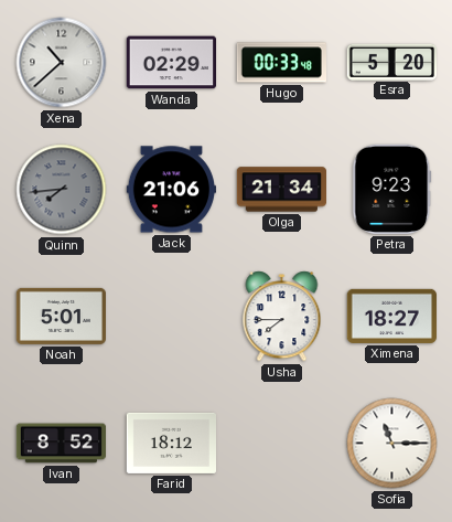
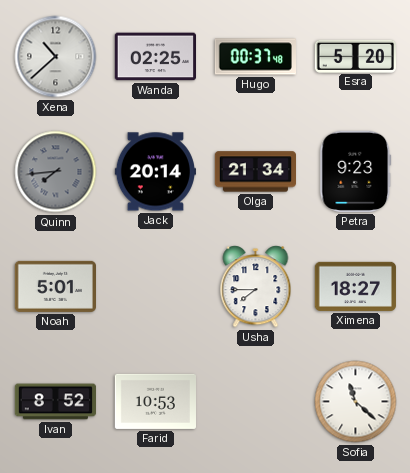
Wanda: 02:29 -> 02:25
Hugo: 00:33 -> 00:37
Jack: 21:06 -> 20:14
Farid: 18:12 -> 10:53
Sofia: 11:15 -> 11:22
